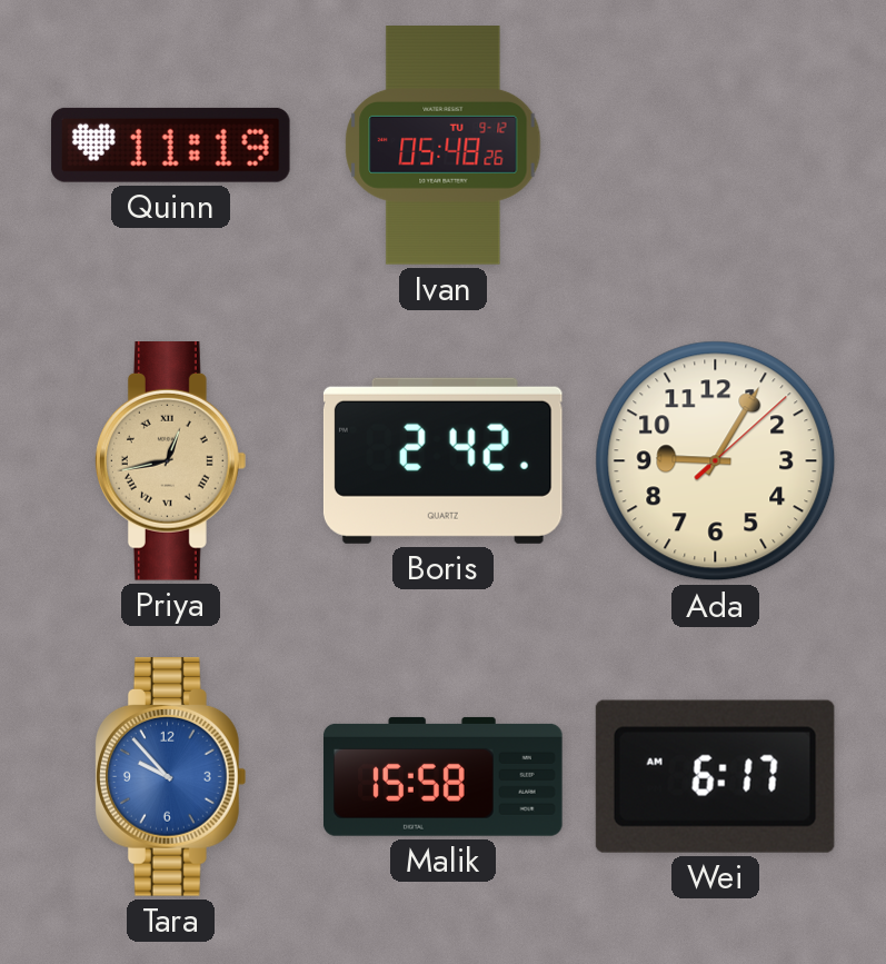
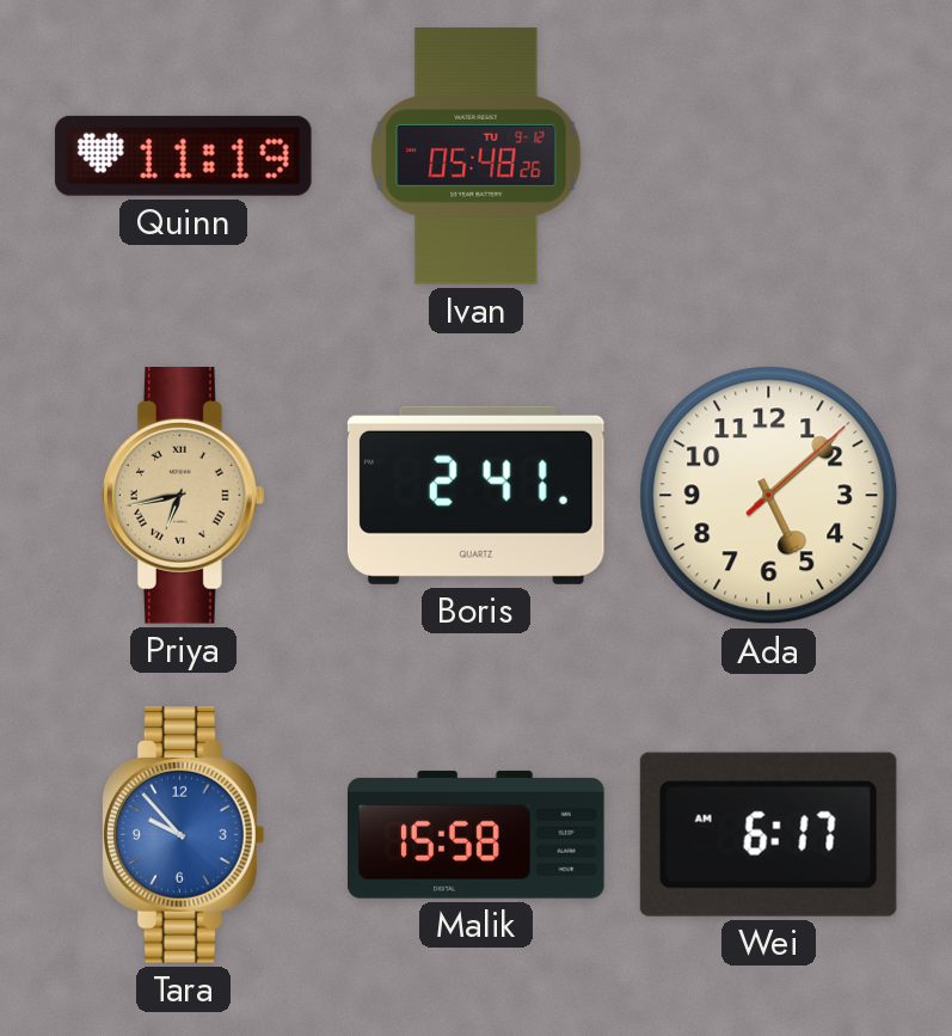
Priya: 12:43 -> 6:43
Boris: 2:42 -> 2:41
Ada: 9:05 -> 5:08
